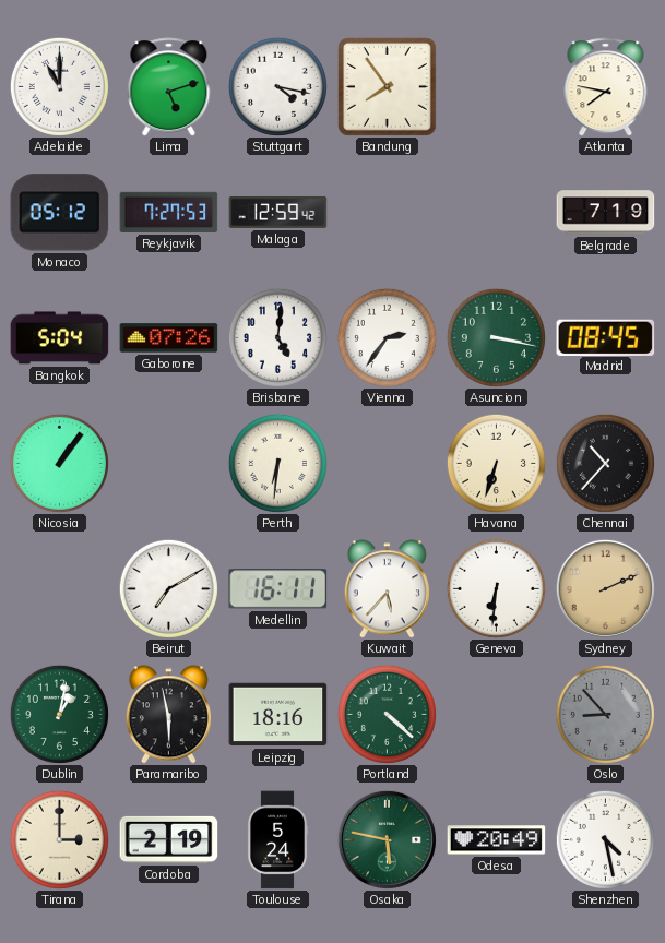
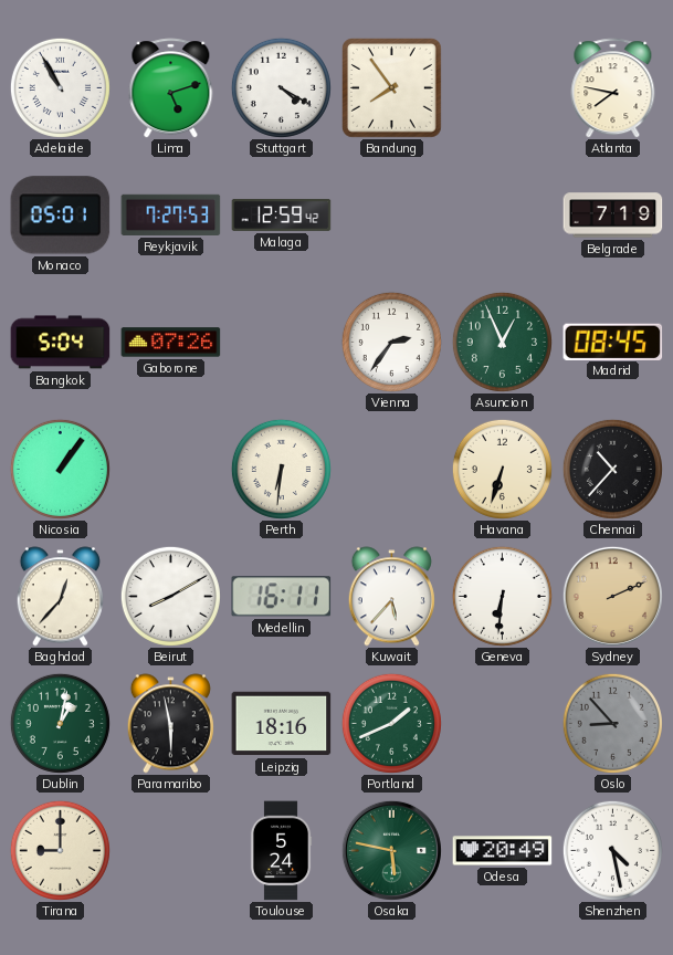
Adelaide: 11:00 -> 10:55
Stuttgart: 4:17 -> 4:20
Monaco: 05:12 -> 05:01
Brisbane: 5:01 -> none
Asuncion: 3:17 -> 12:56
Baghdad: none -> 12:37
Beirut: 7:10 -> 8:10
Portland: 4:22 -> 1:41
Tirana: 3:00 -> 9:00
Cordoba: 2:19 -> none
